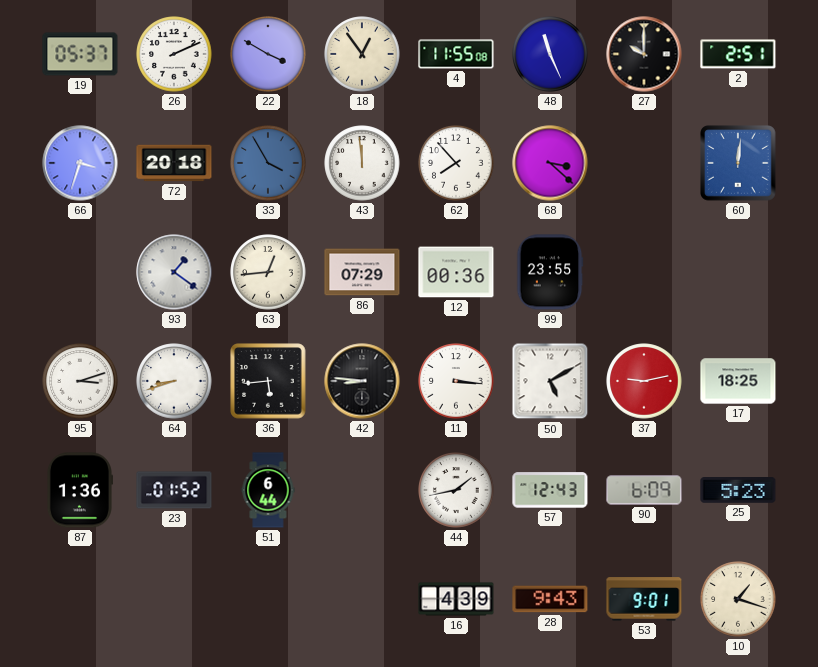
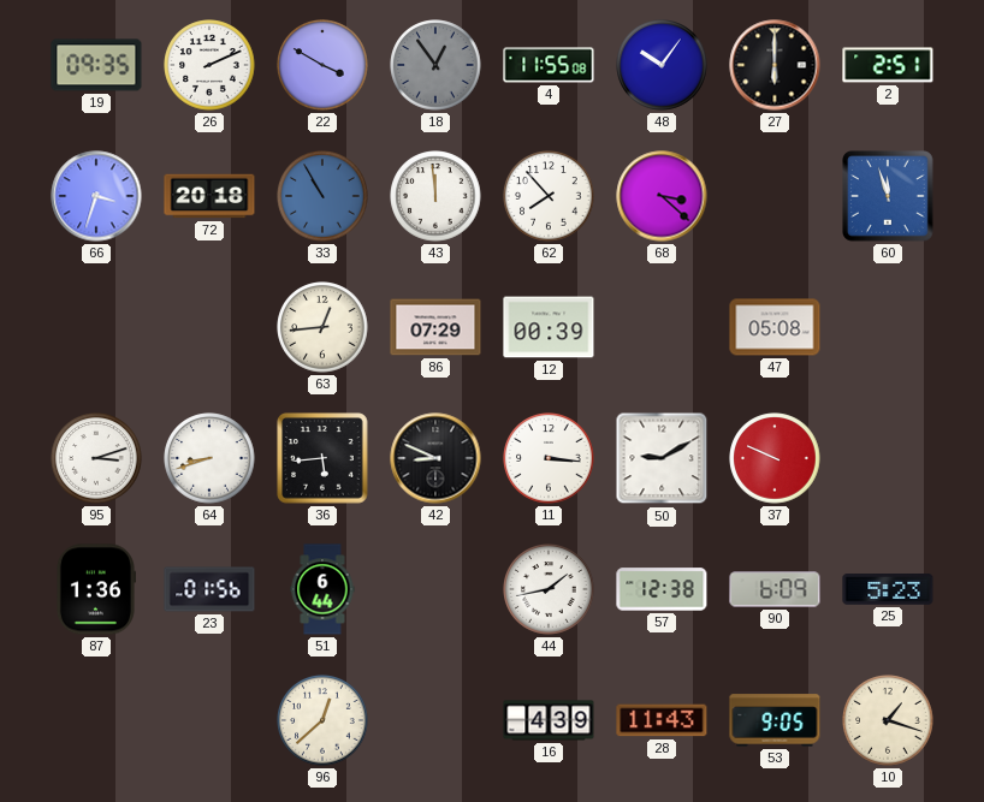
19: 05:37 -> 09:35
18 dial: cream -> grey
48: 11:26 -> 10:06
27: 10:00 -> 6:00
33: 3:55 -> 10:55
60: 12:01 -> 11:57
93: 1:21 -> none
12: 00:36 -> 00:39
99: 23:55 -> none
47: none -> 05:08
42: 8:46 -> 8:49
50: 5:10 -> 9:10
37: 9:13 -> 9:49
17: 18:25 -> none
23: 01:52 -> 01:56
57: 12:43 -> 12:38
96: none -> 12:38
28: 9:43 -> 11:43
53: 9:01 -> 9:05
